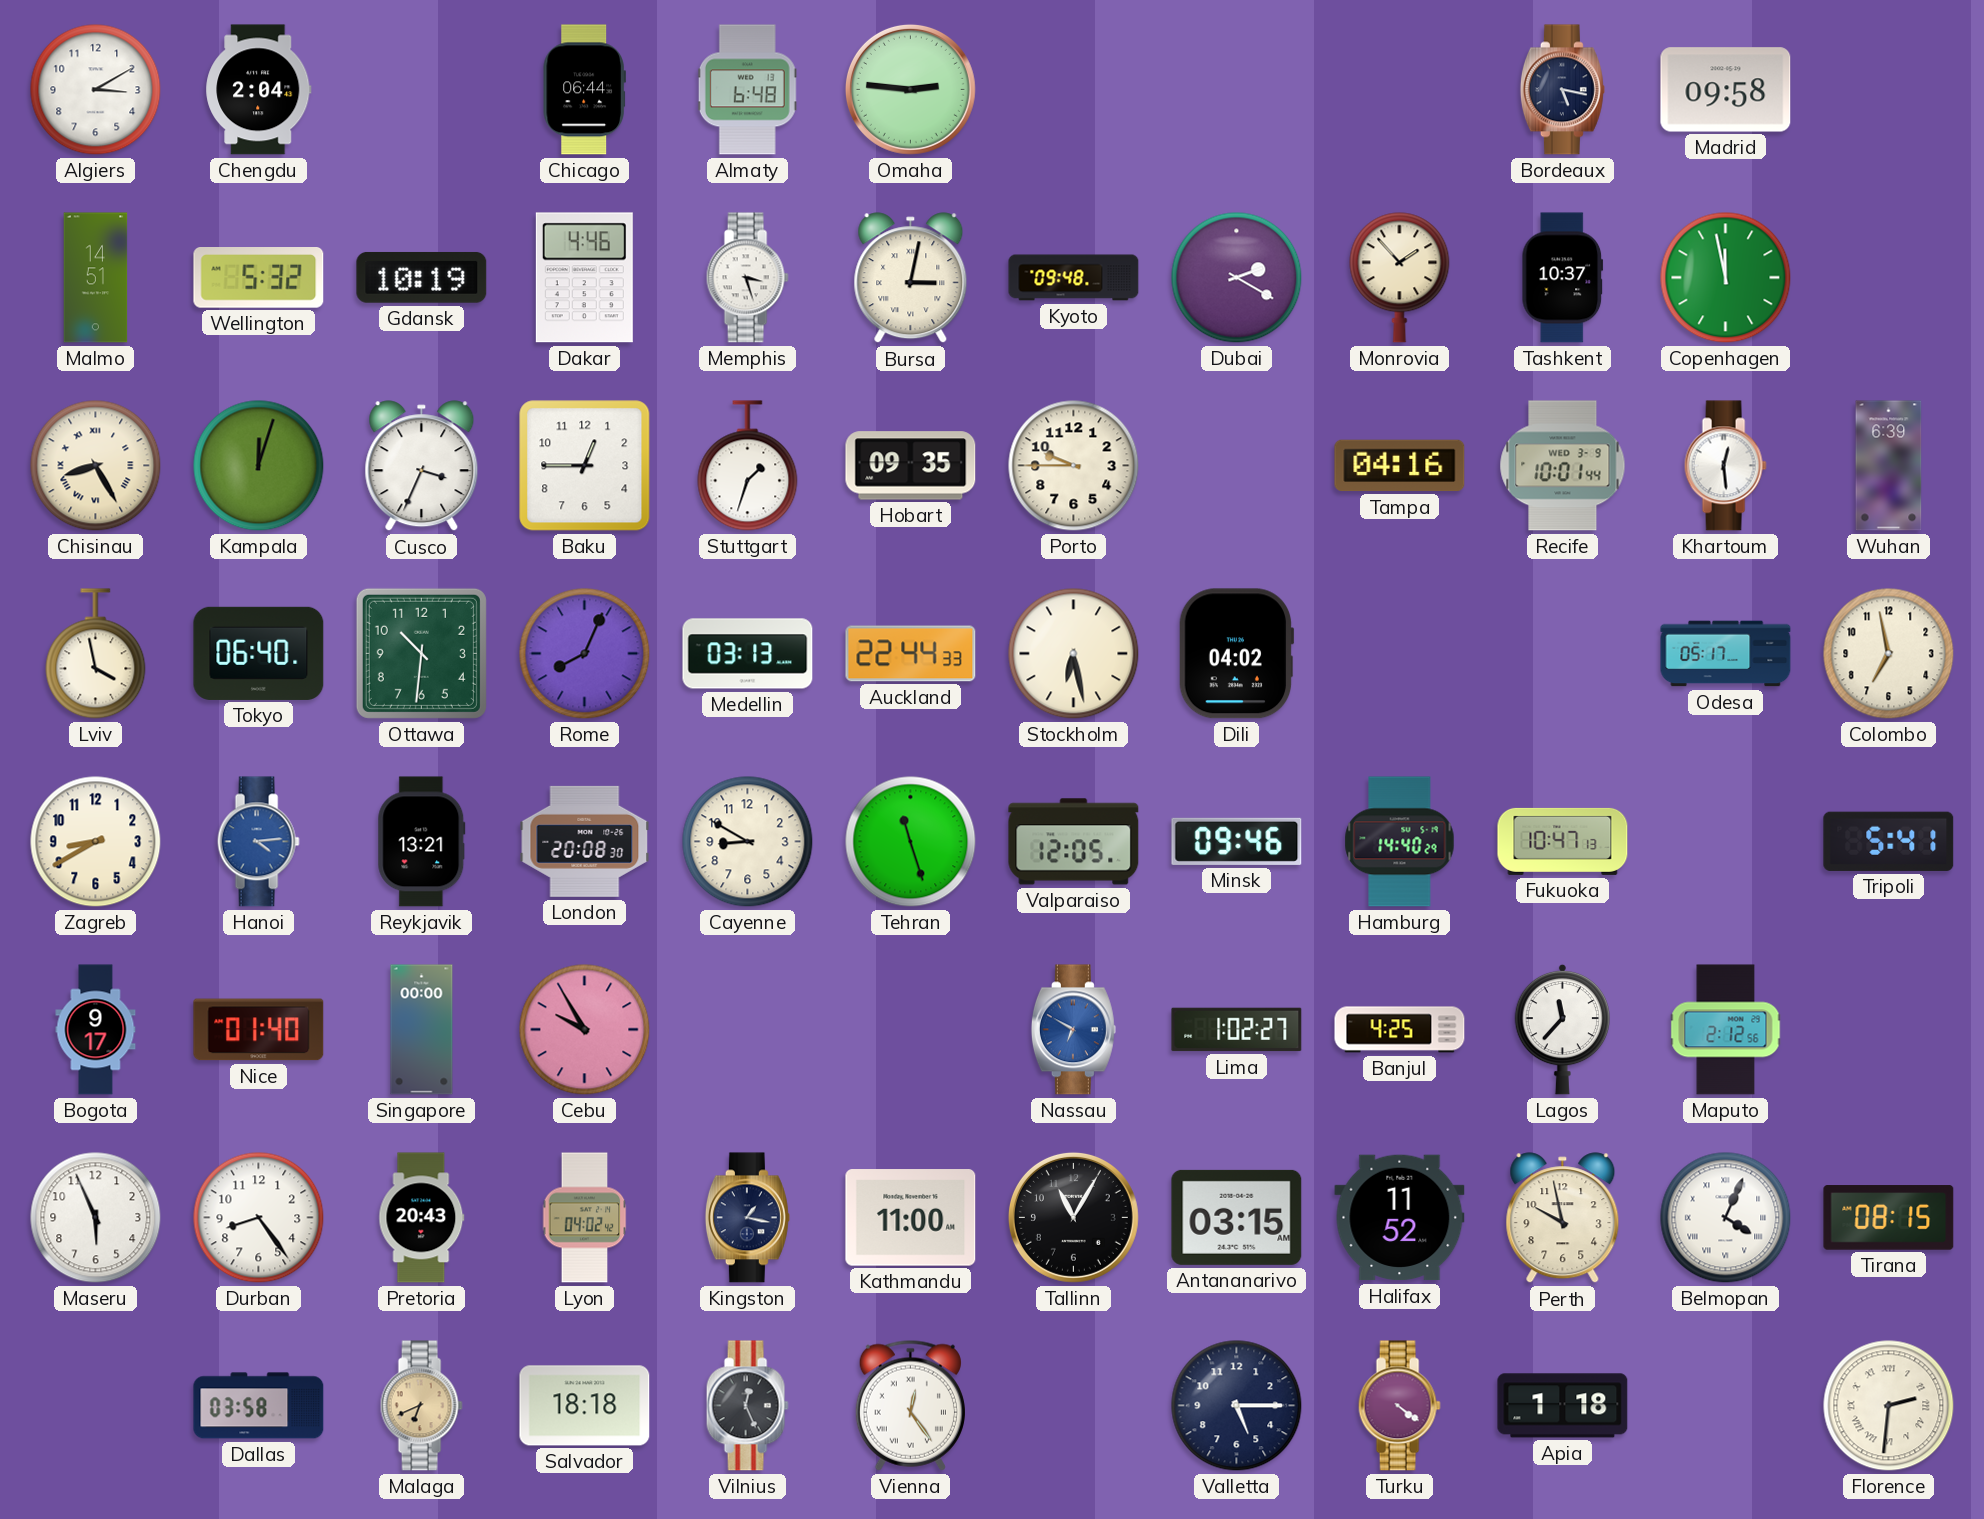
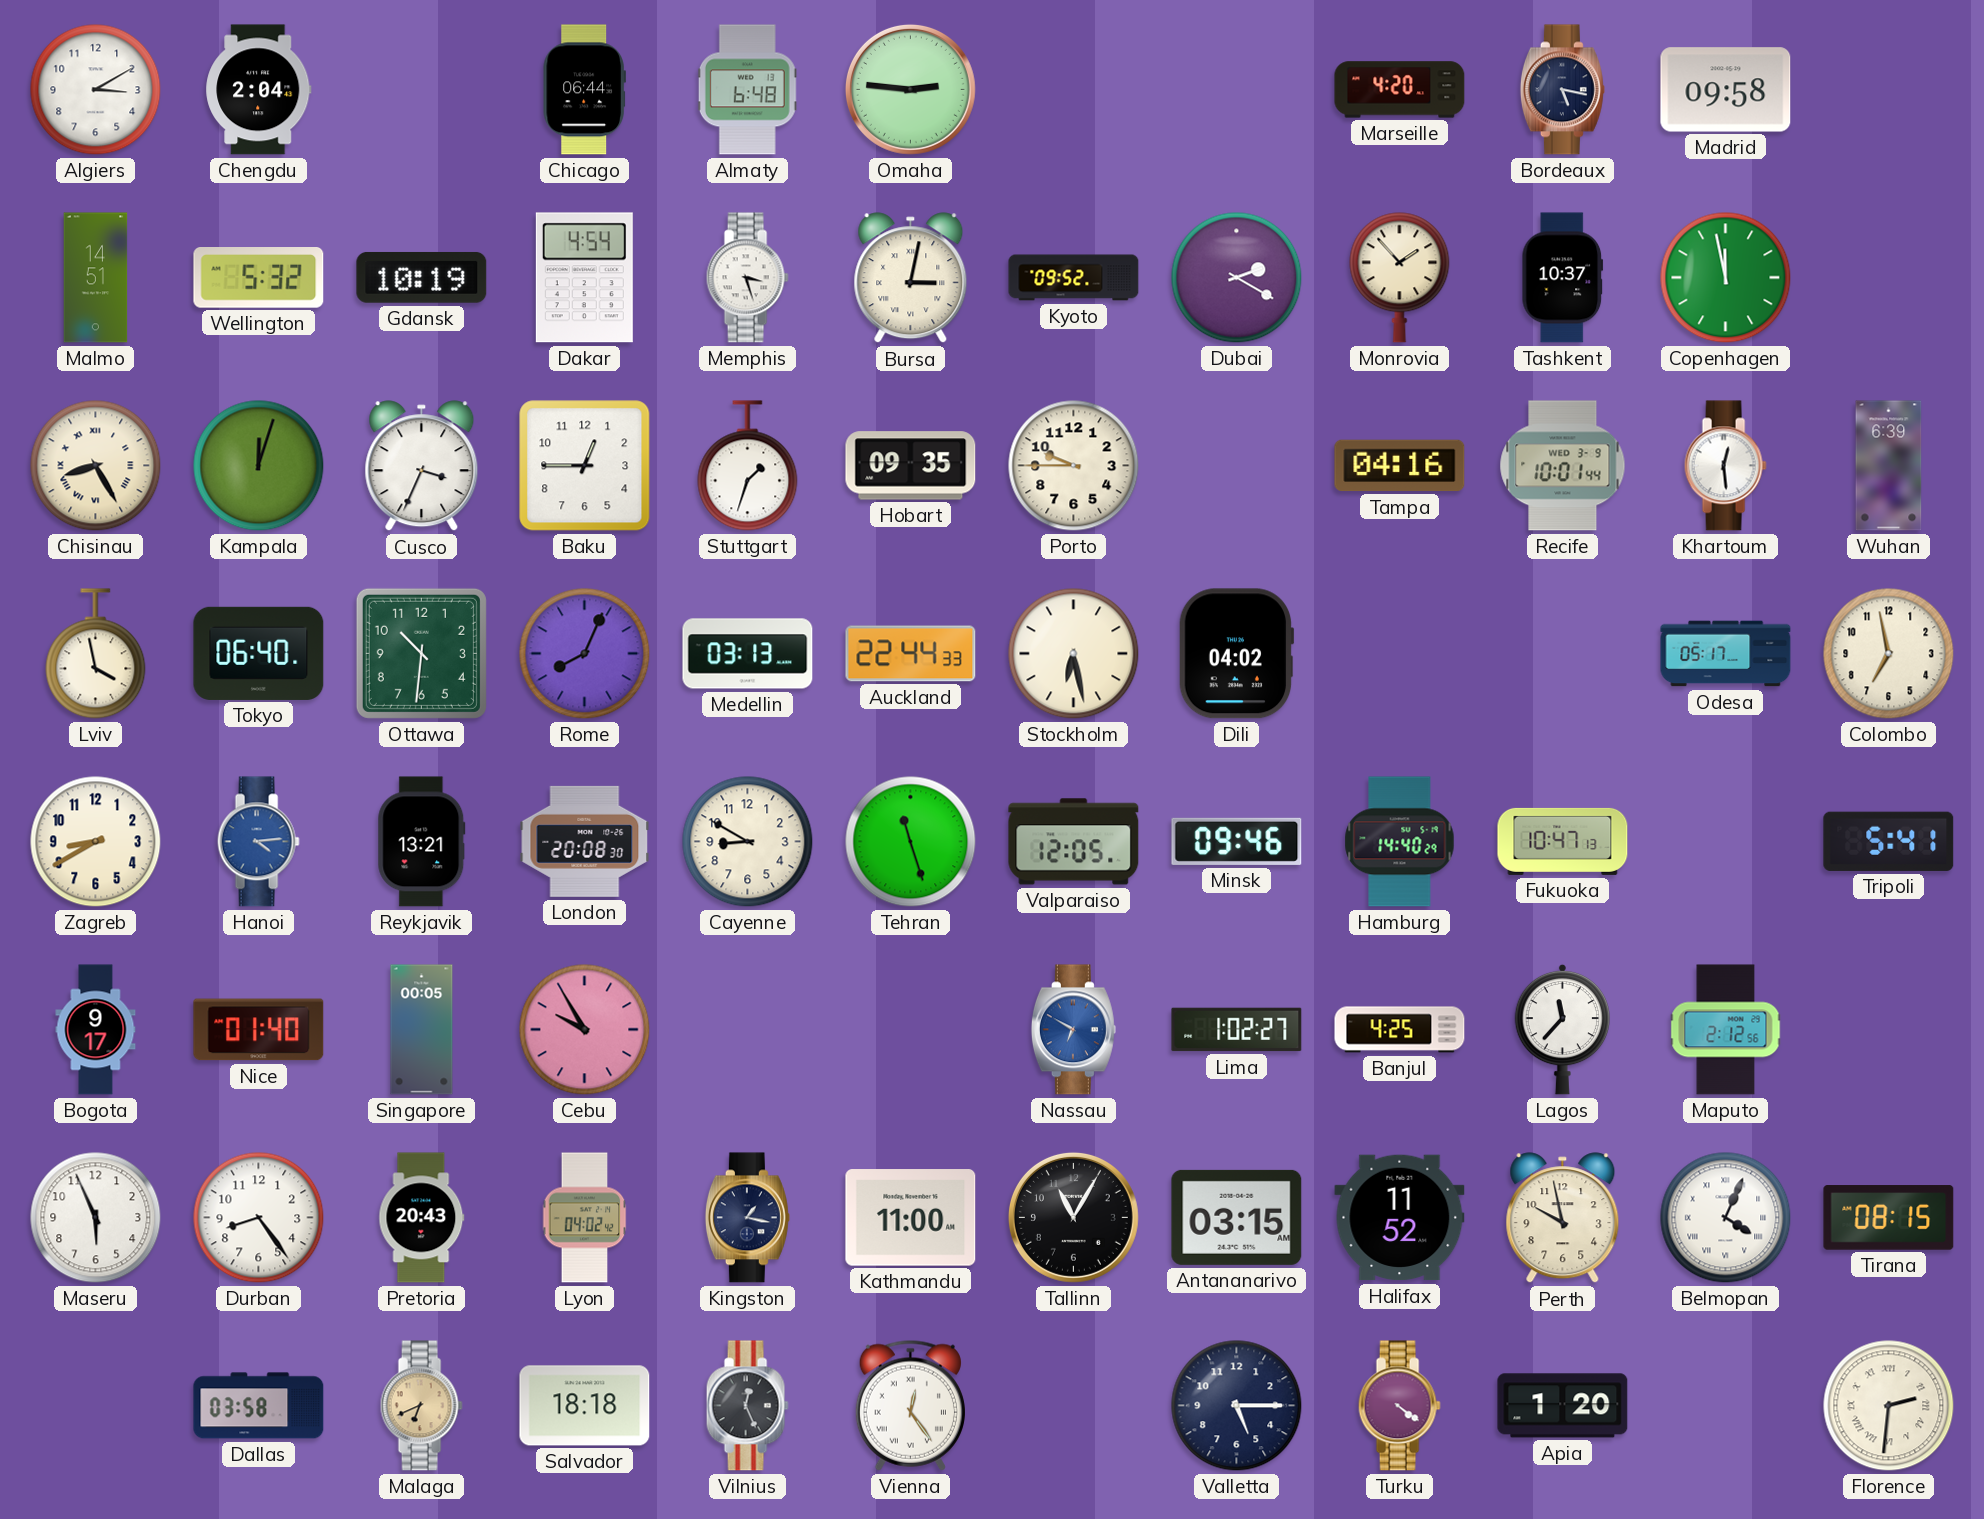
Marseille: none -> 4:20
Dakar: 4:46 -> 4:54
Kyoto: 09:48 -> 09:52
Singapore: 00:00 -> 00:05
Apia: 1:18 -> 1:20
